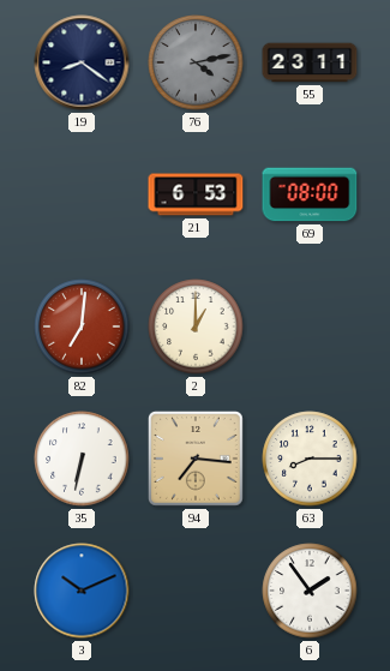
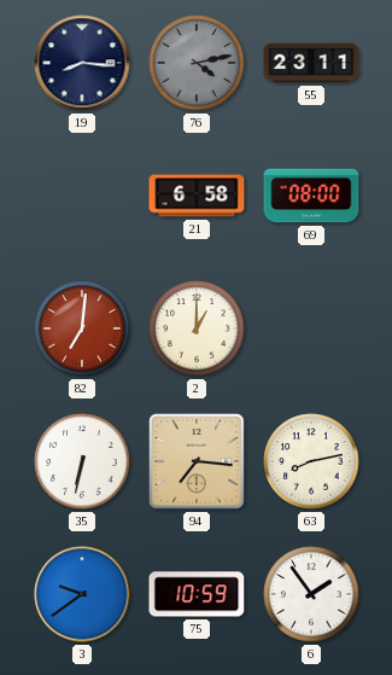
19: 8:21 -> 8:16
21: 6:53 -> 6:58
63: 8:15 -> 8:13
3: 10:11 -> 9:39
75: none -> 10:59
